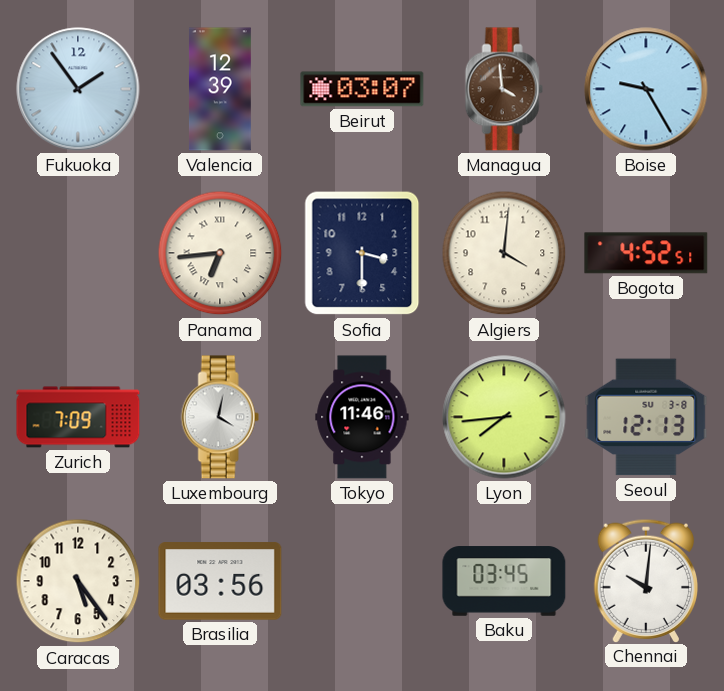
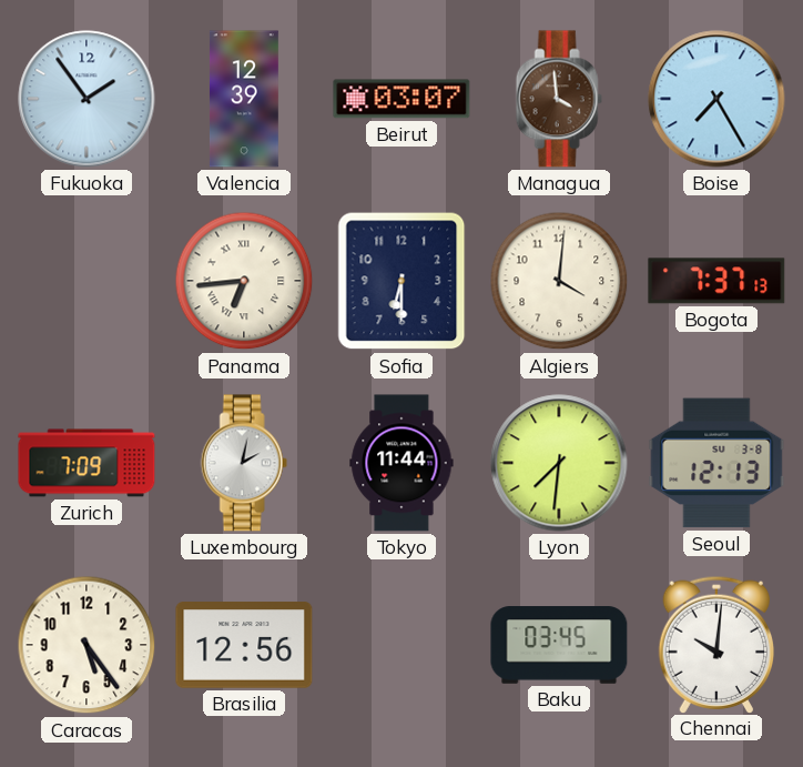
Boise: 9:25 -> 7:25
Sofia: 3:30 -> 6:30
Bogota: 4:52 -> 7:37
Luxembourg: 4:02 -> 2:02
Tokyo: 11:46 -> 11:44
Lyon: 7:44 -> 7:31
Brasilia: 03:56 -> 12:56
